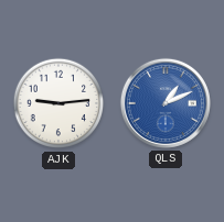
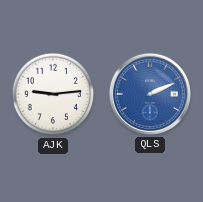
QLS: 1:11 -> 2:11
